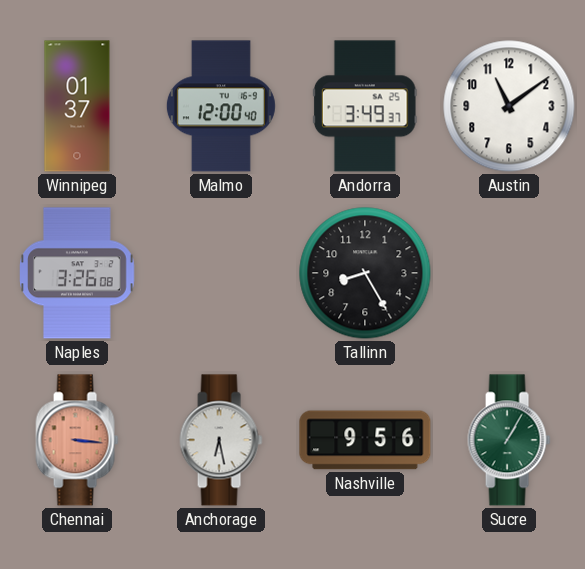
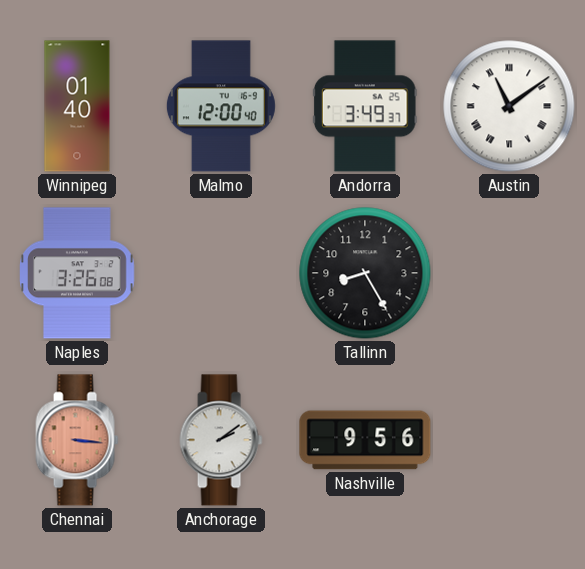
Winnipeg: 01:37 -> 01:40
Austin numerals: Arabic -> Roman
Anchorage: 6:28 -> 2:09
Sucre: 1:05 -> none
